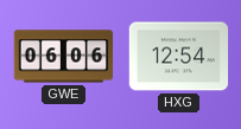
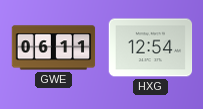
GWE: 06:06 -> 06:11
